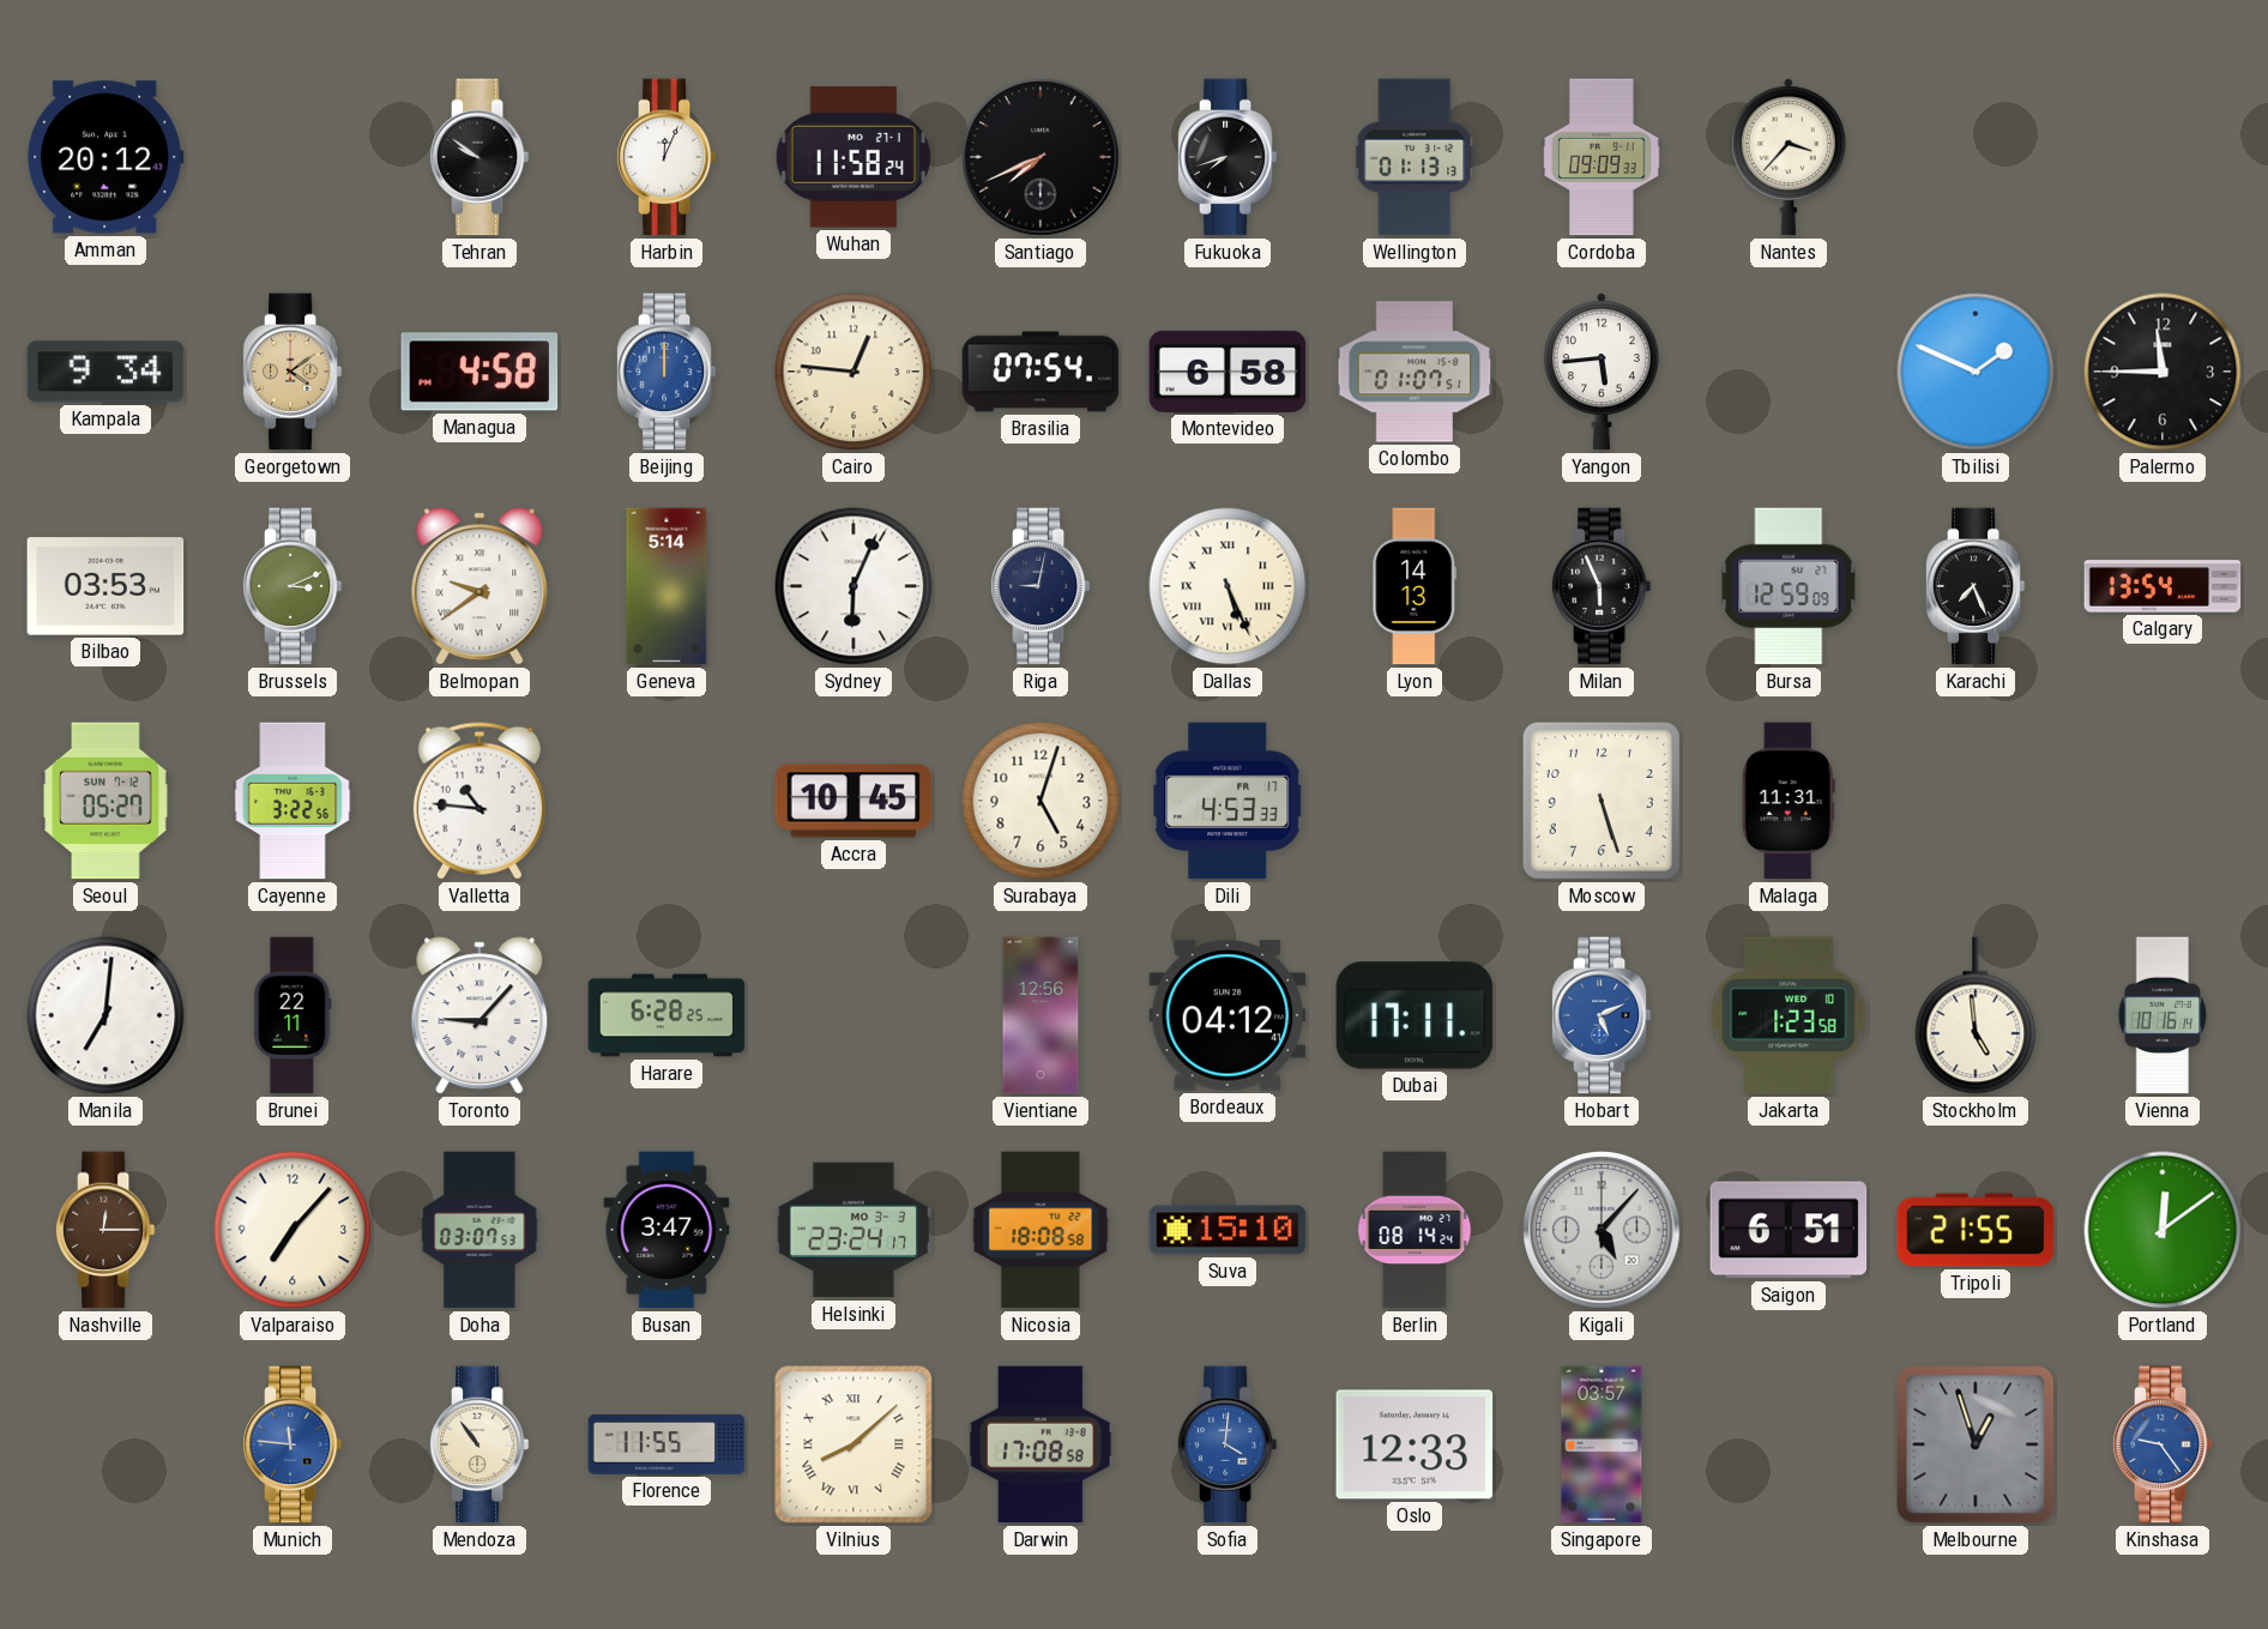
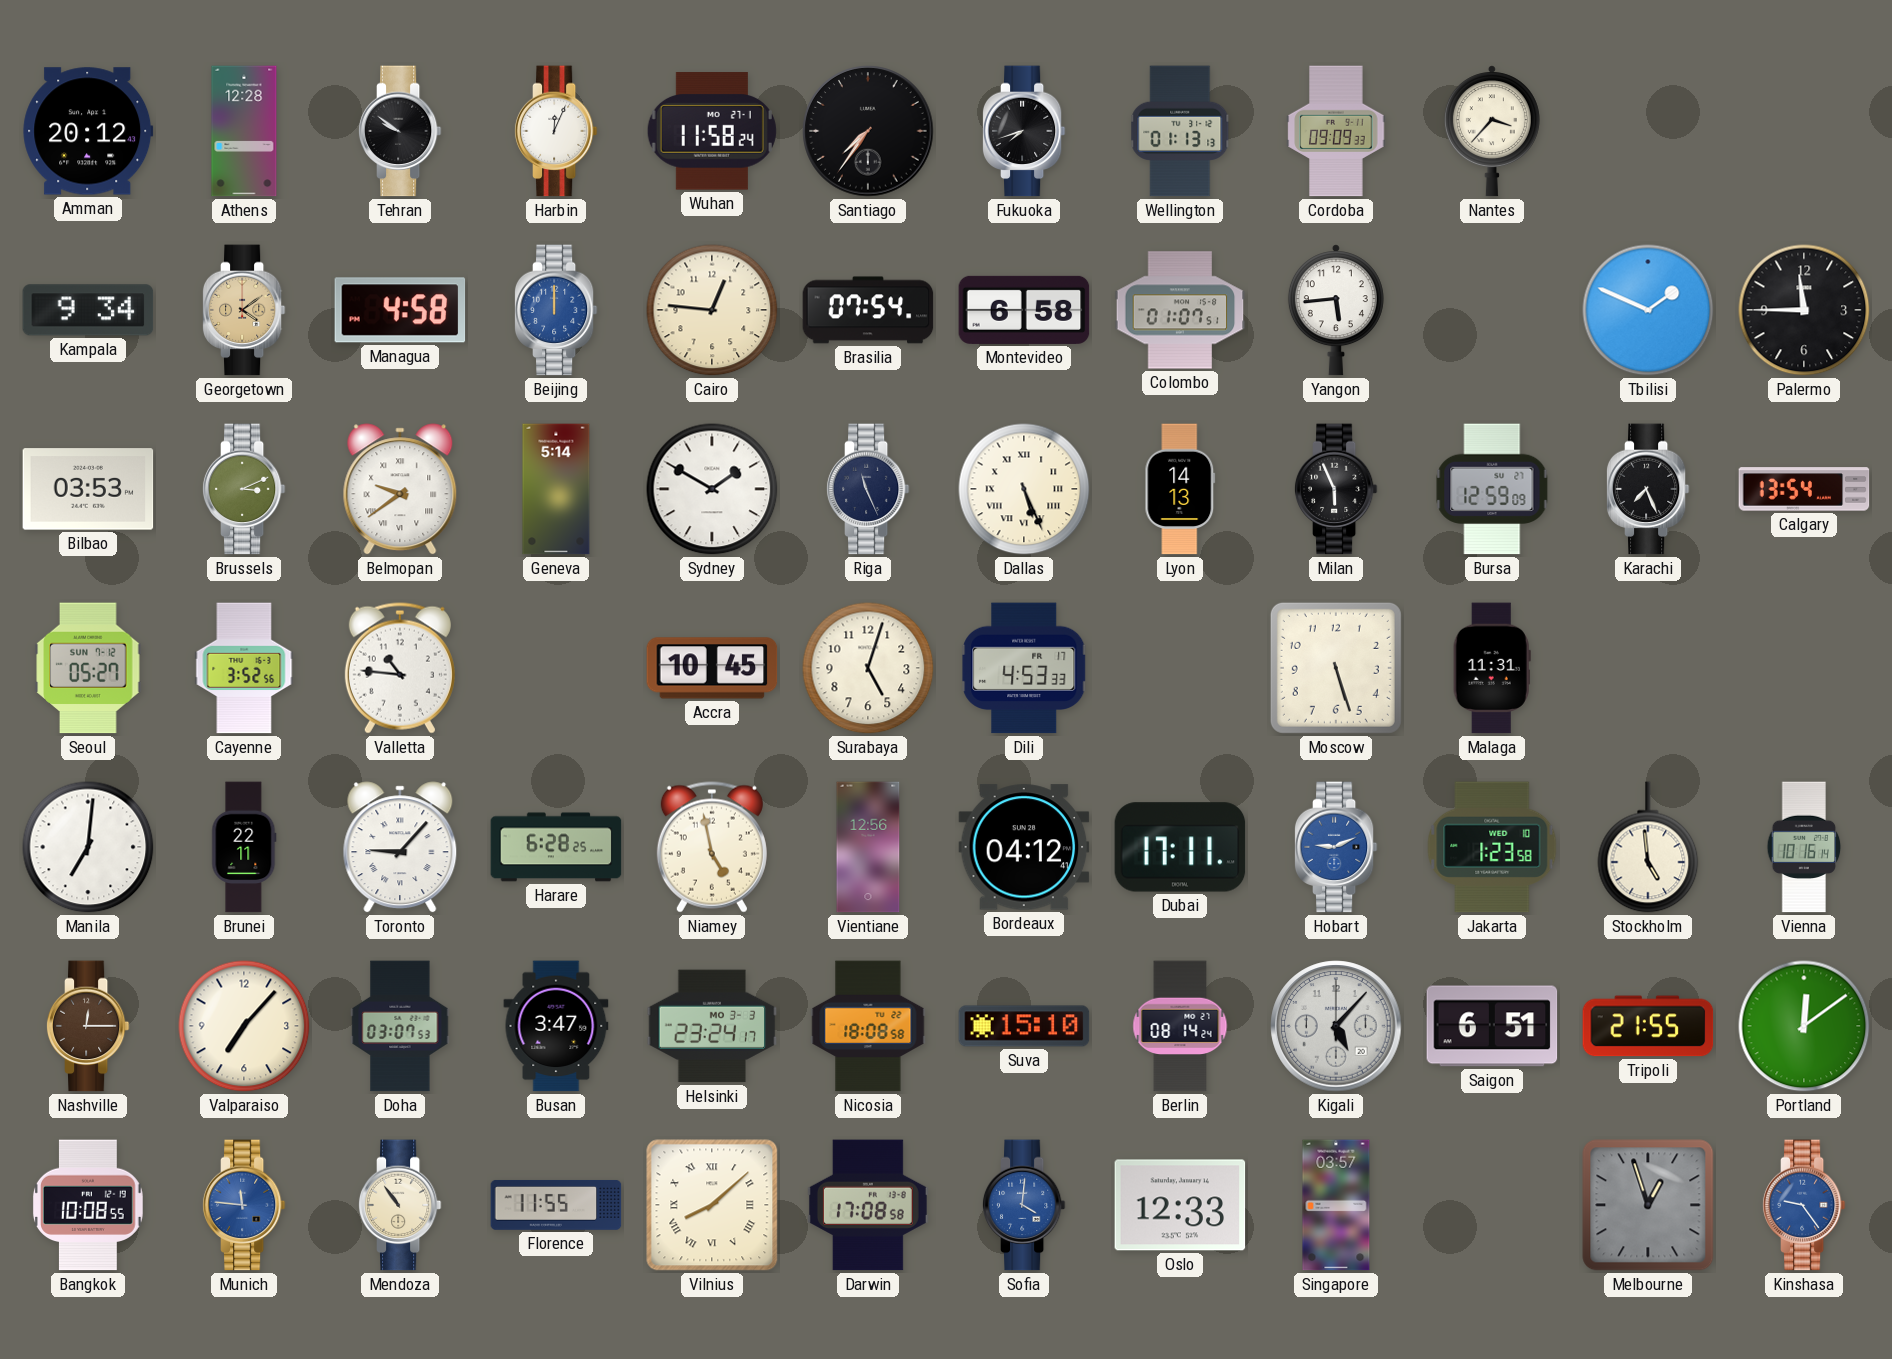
Athens: none -> 12:28
Santiago: 7:41 -> 7:36
Sydney: 6:04 -> 1:50
Riga: 9:02 -> 11:26
Cayenne: 3:22 -> 3:52
Niamey: none -> 4:58
Hobart: 5:11 -> 9:11
Bangkok: none -> 10:08
